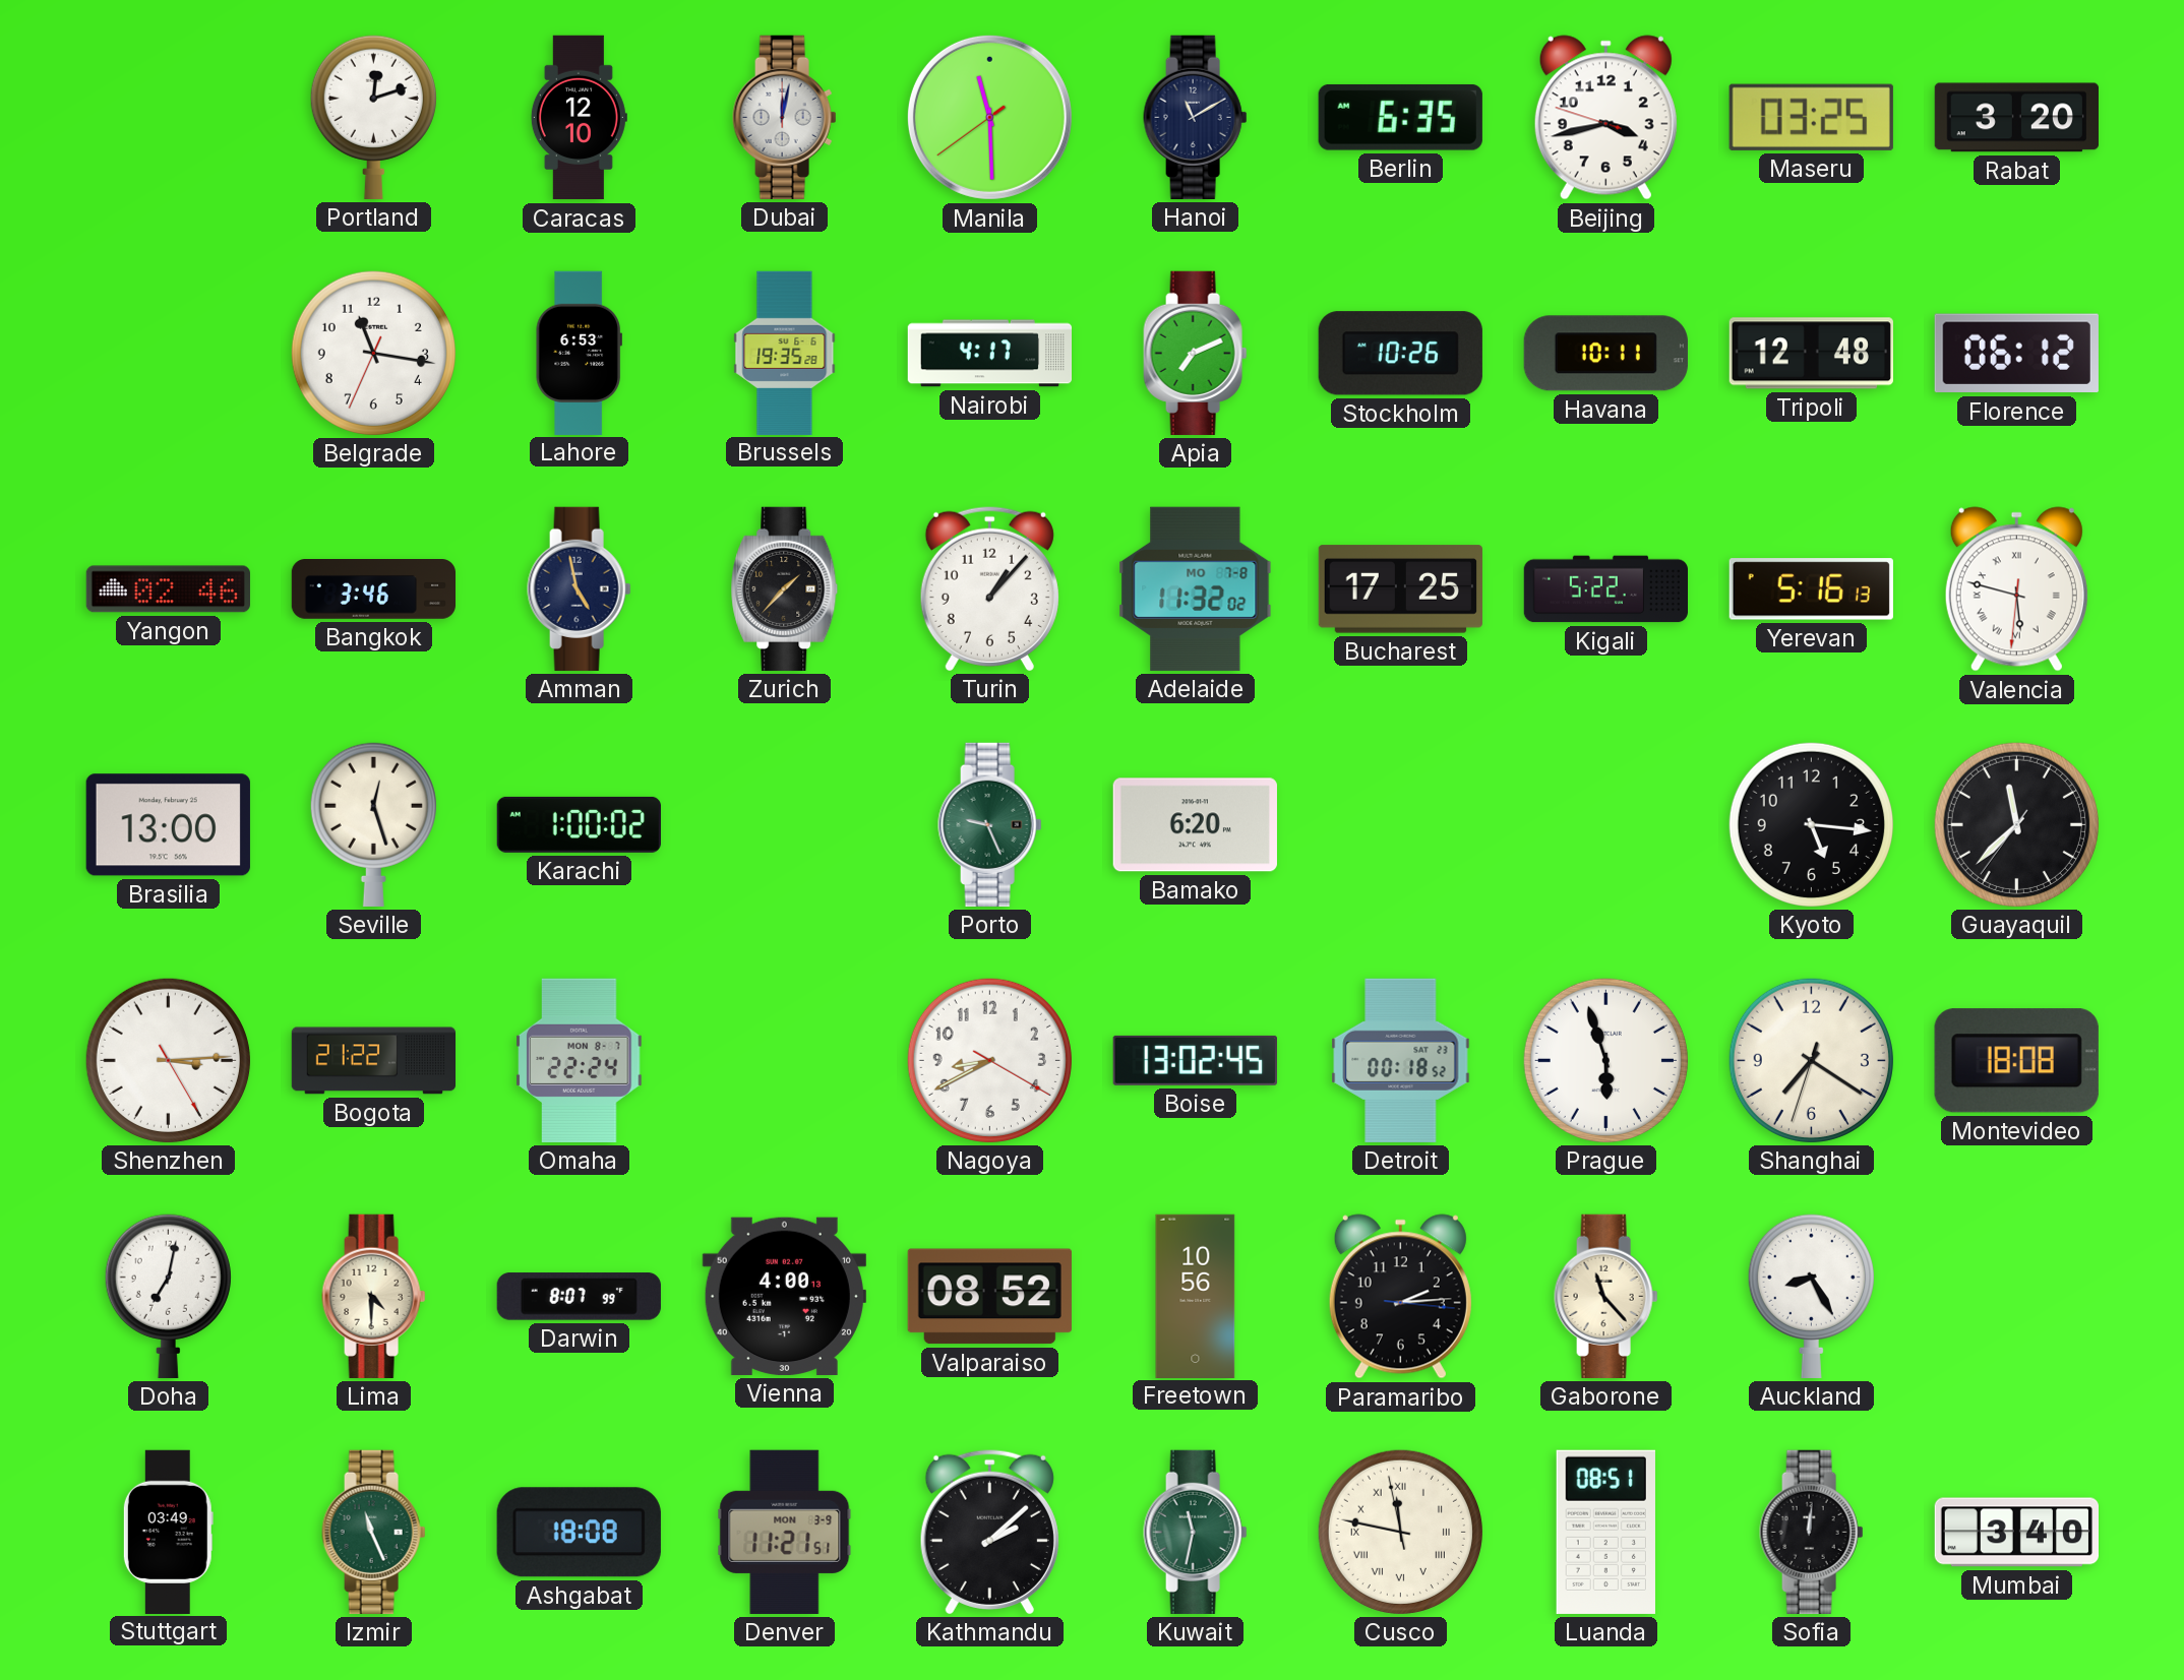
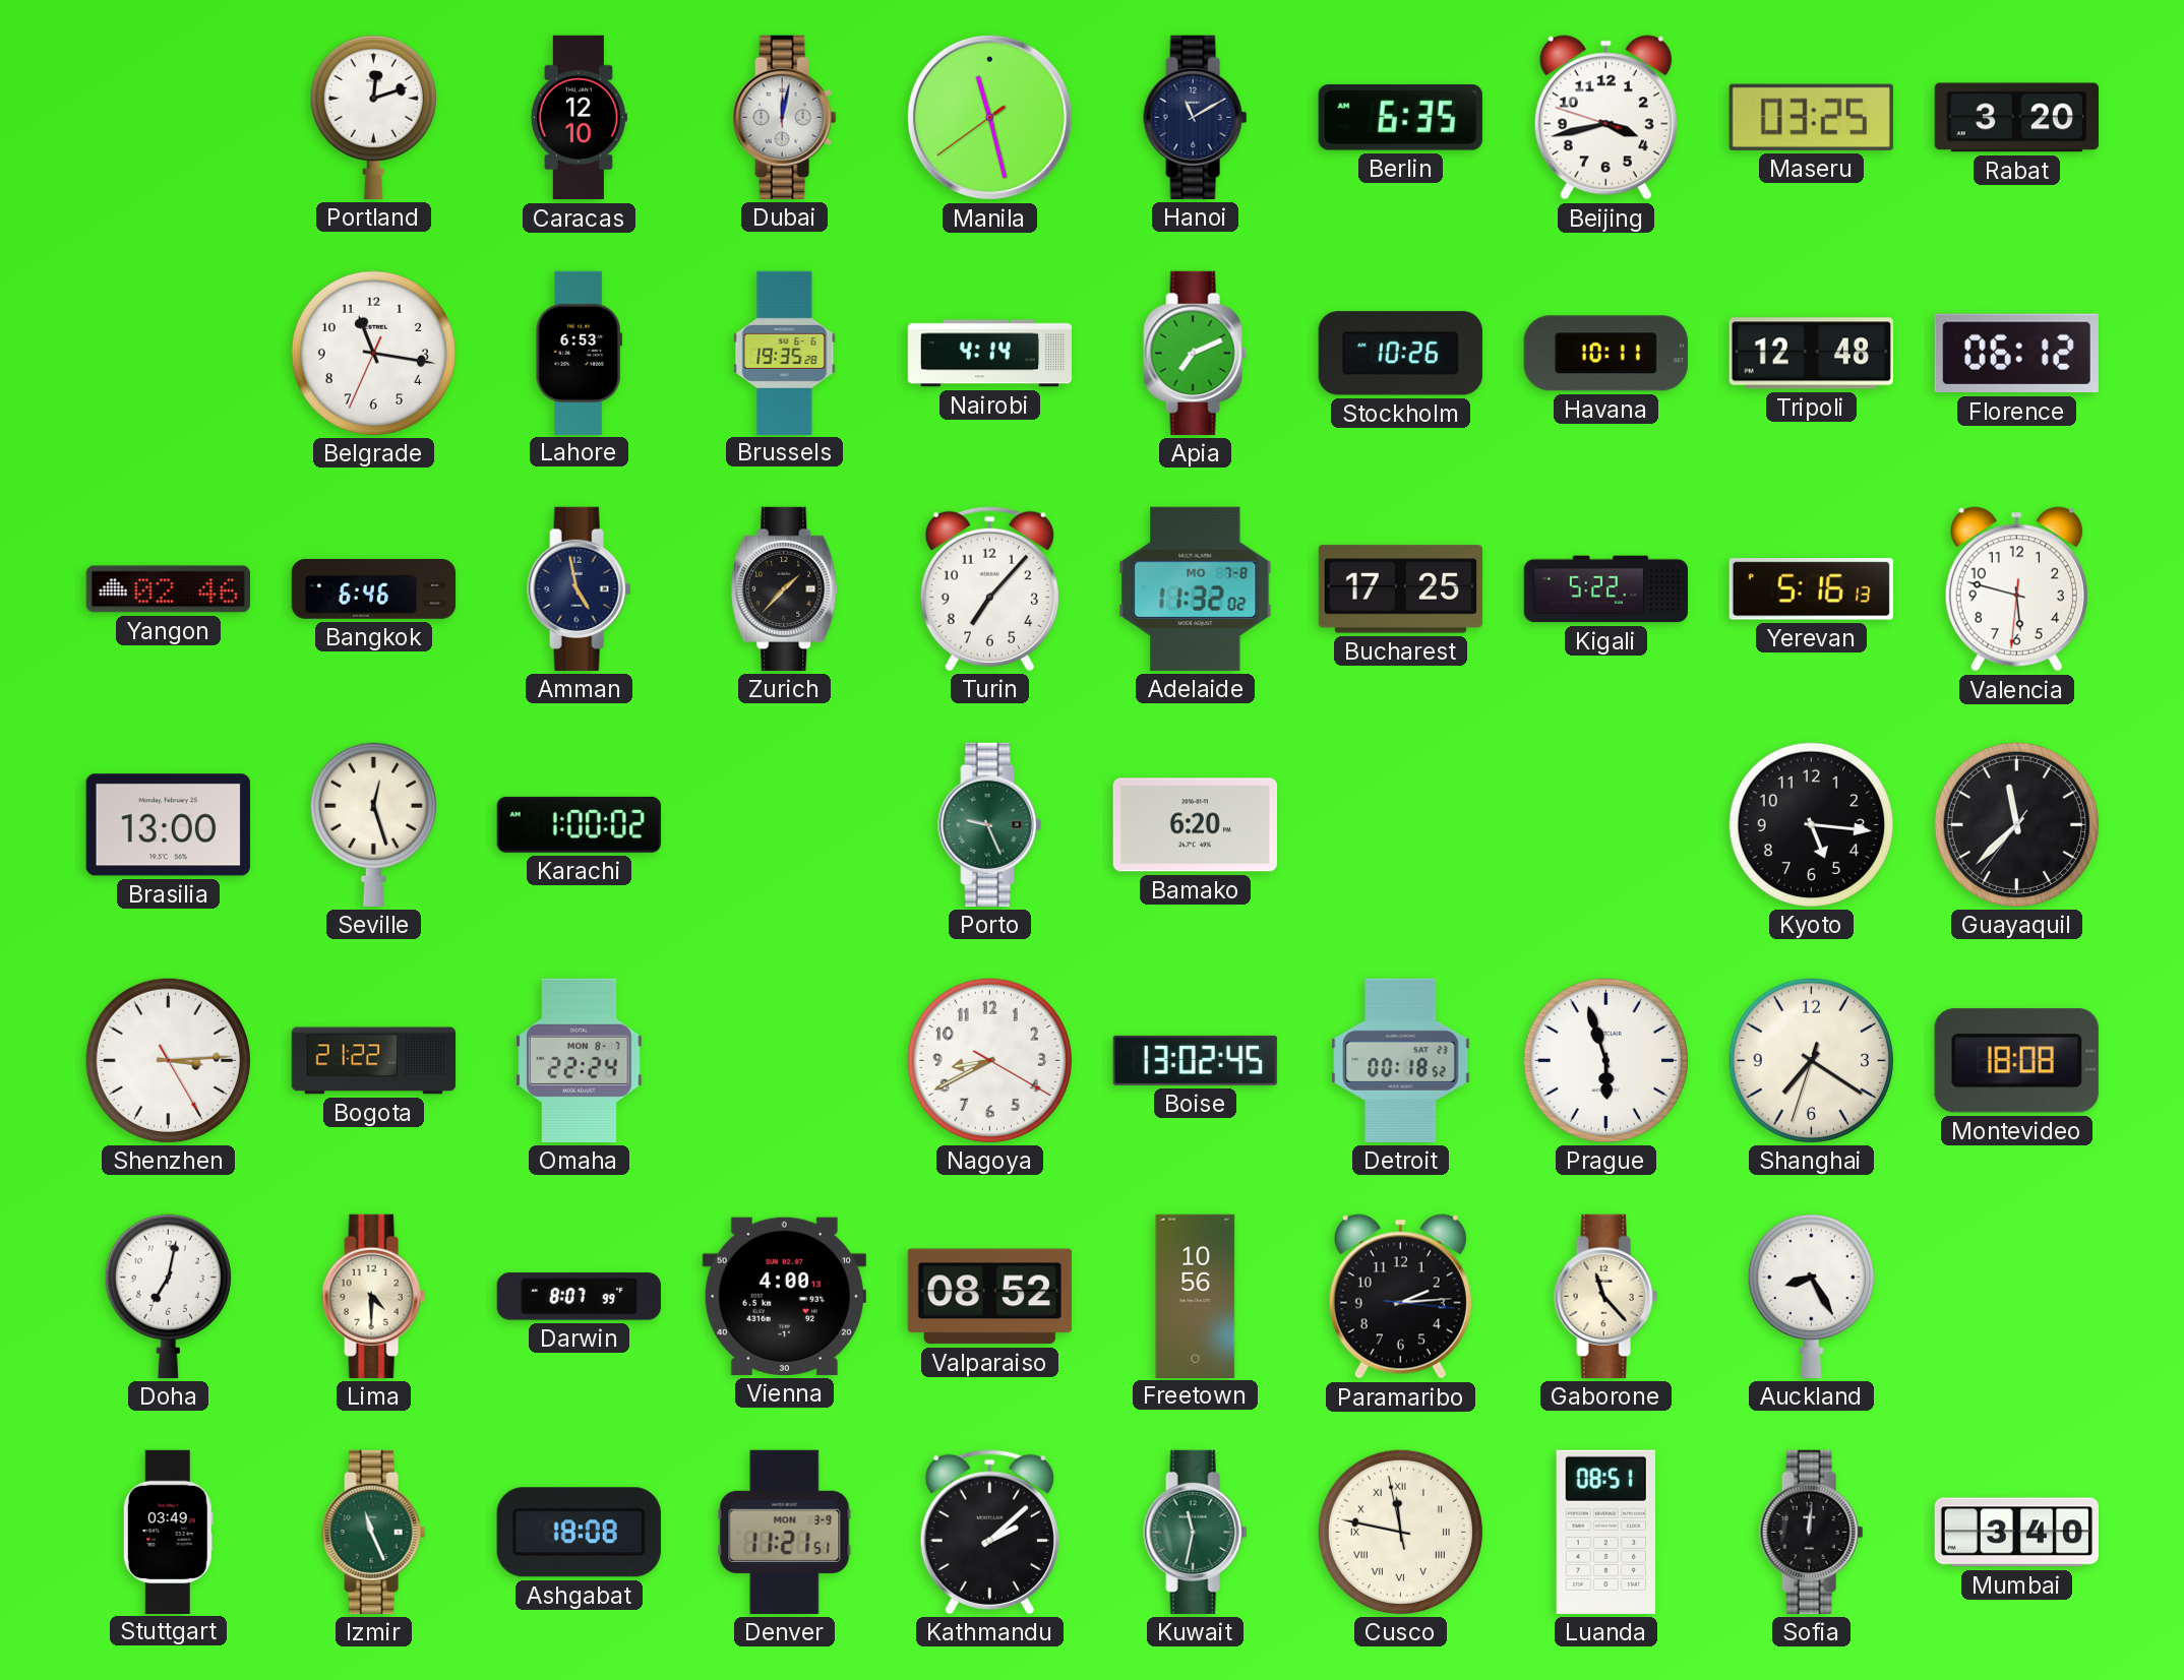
Manila: 11:29 -> 11:27
Nairobi: 4:17 -> 4:14
Bangkok: 3:46 -> 6:46
Turin: 1:07 -> 7:07
Valencia numerals: Roman -> Arabic
